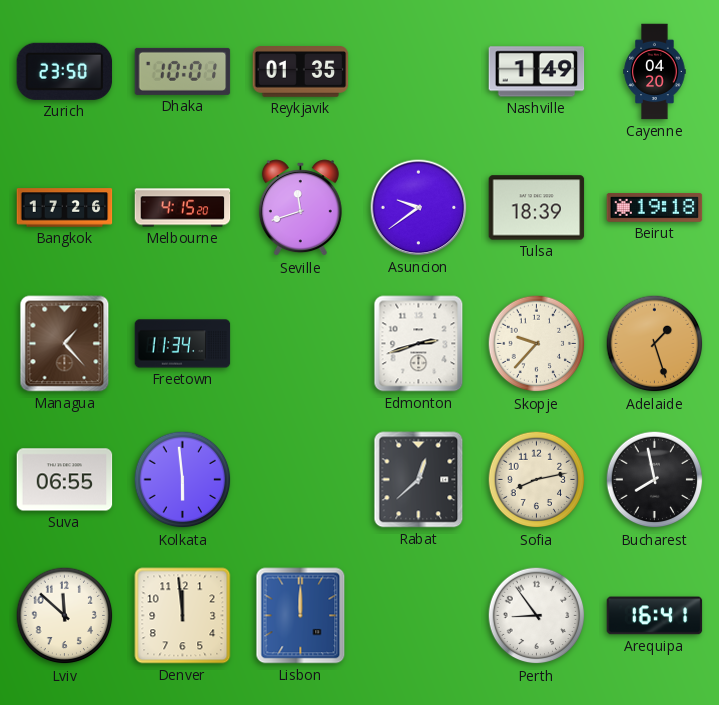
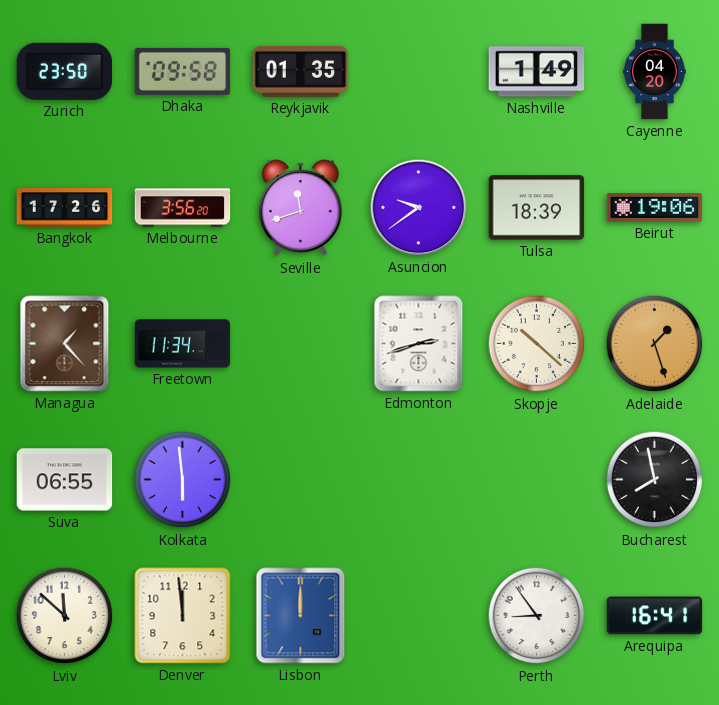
Dhaka: 10:01 -> 09:58
Melbourne: 4:15 -> 3:56
Beirut: 19:18 -> 19:06
Skopje: 9:37 -> 10:22
Rabat: 12:38 -> none
Sofia: 8:13 -> none
